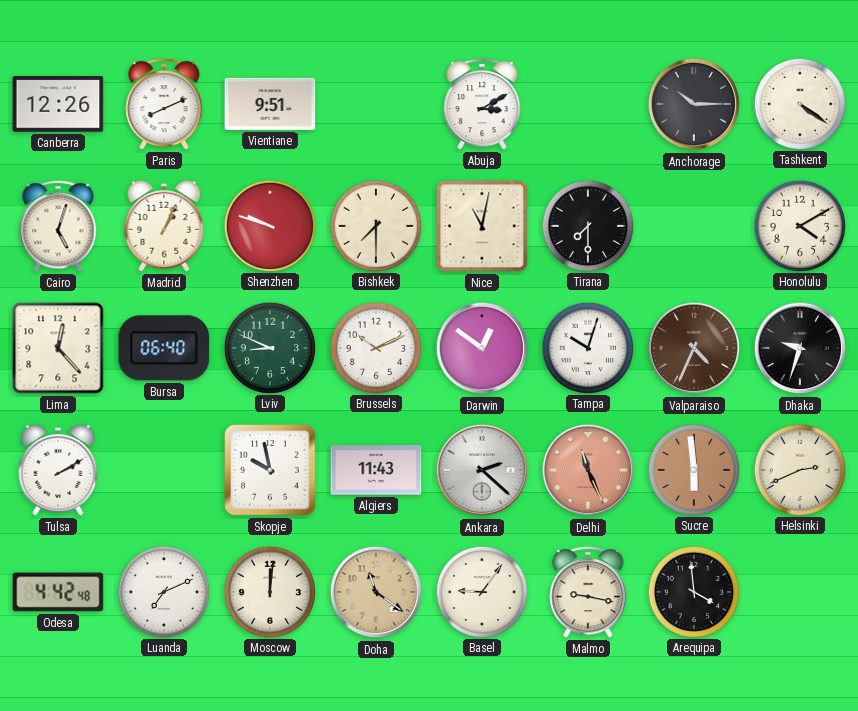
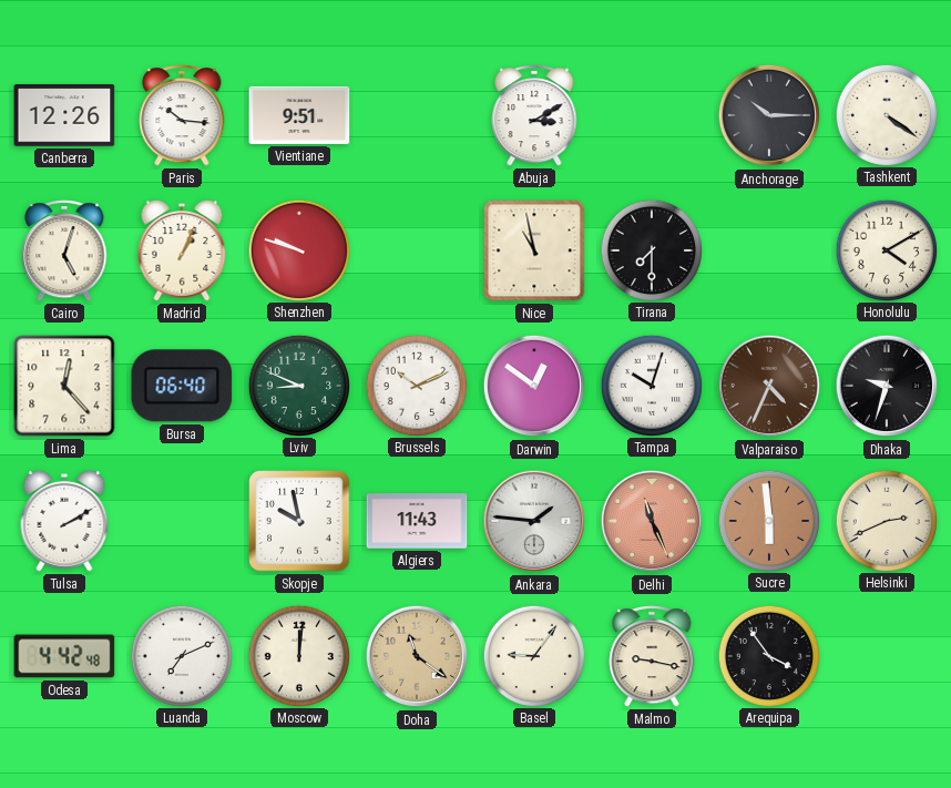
Paris: 8:11 -> 10:16
Bishkek: 7:30 -> none
Nice: 11:02 -> 10:58
Ankara: 2:22 -> 1:46
Arequipa: 3:59 -> 3:54
